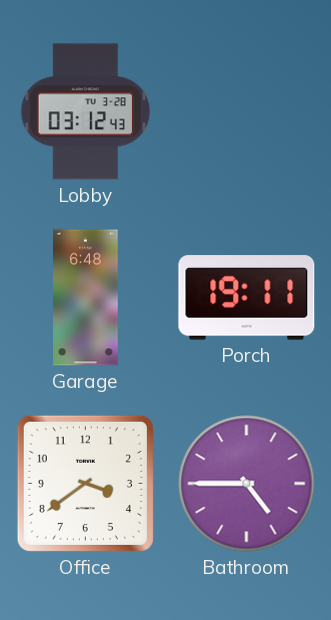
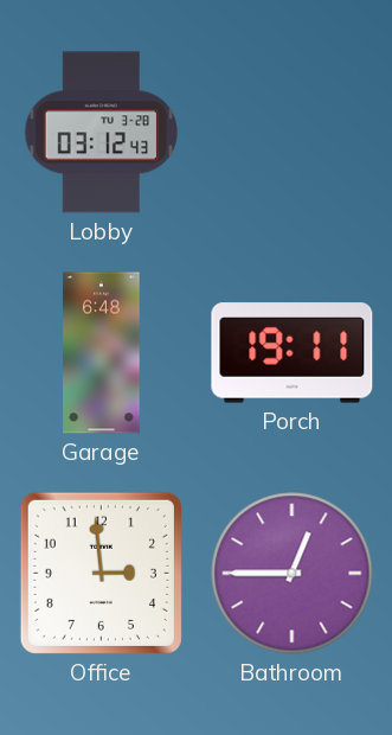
Office: 3:39 -> 2:59
Bathroom: 4:45 -> 12:45
